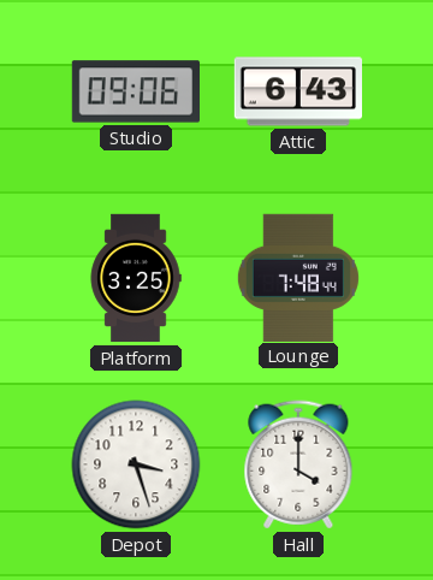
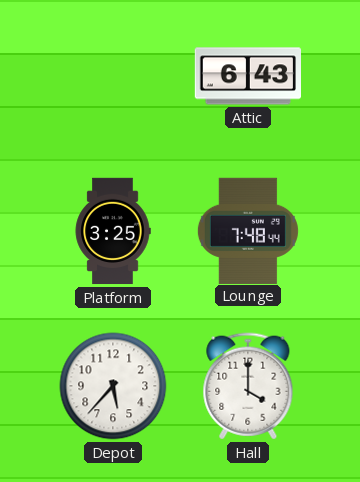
Studio: 09:06 -> none
Depot: 3:27 -> 5:37
